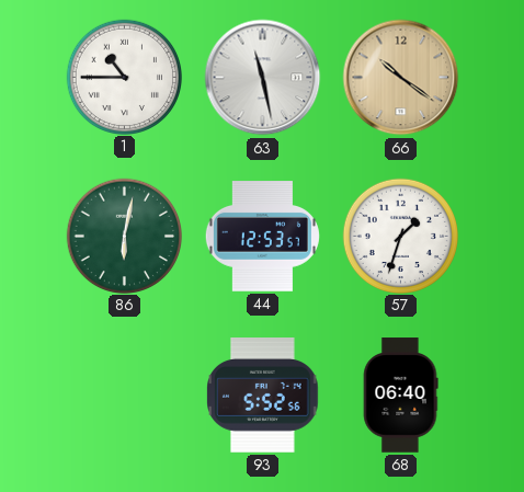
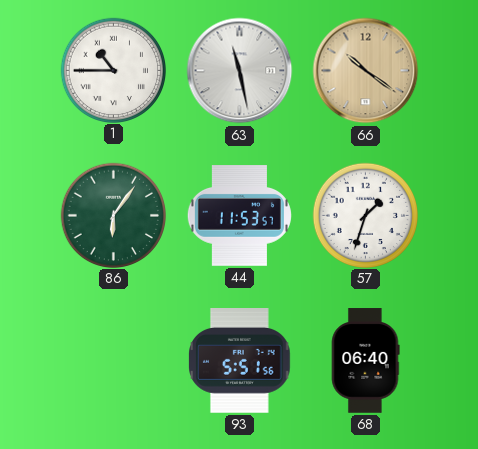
86: 6:02 -> 6:06
44: 12:53 -> 11:53
93: 5:52 -> 5:51
